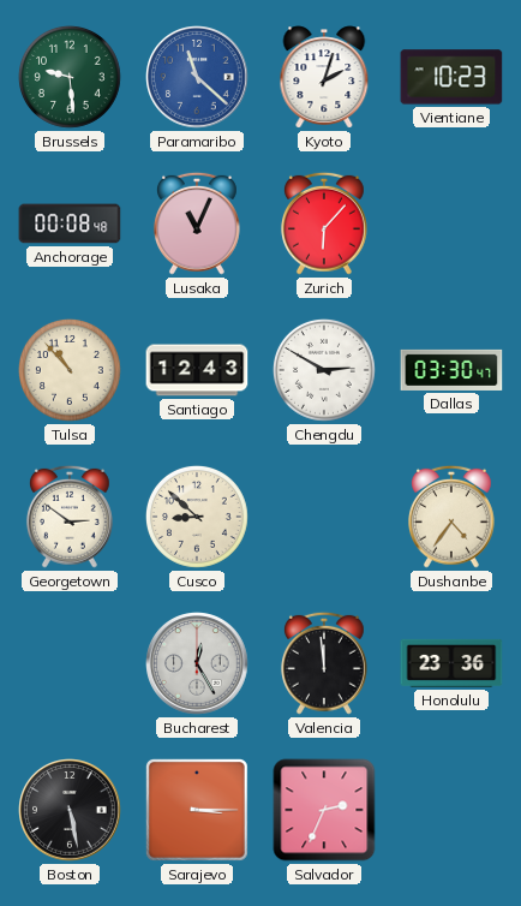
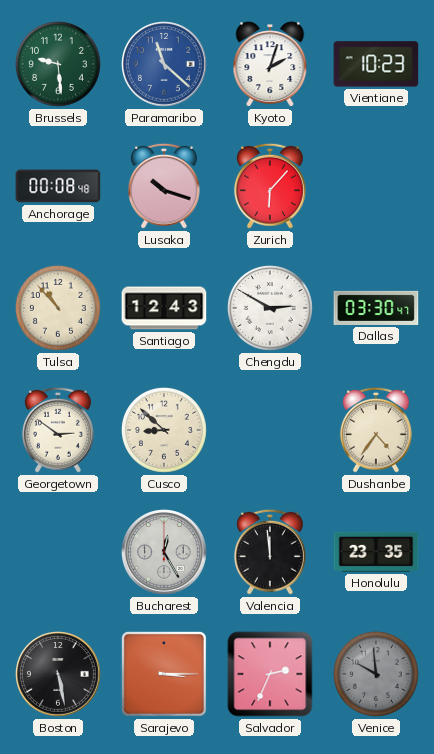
Lusaka: 11:04 -> 10:18
Honolulu: 23:36 -> 23:35
Venice: none -> 9:59
